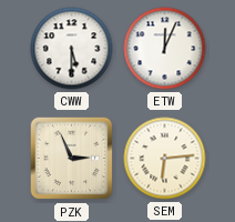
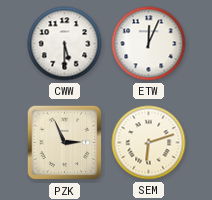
SEM: 6:14 -> 6:12
